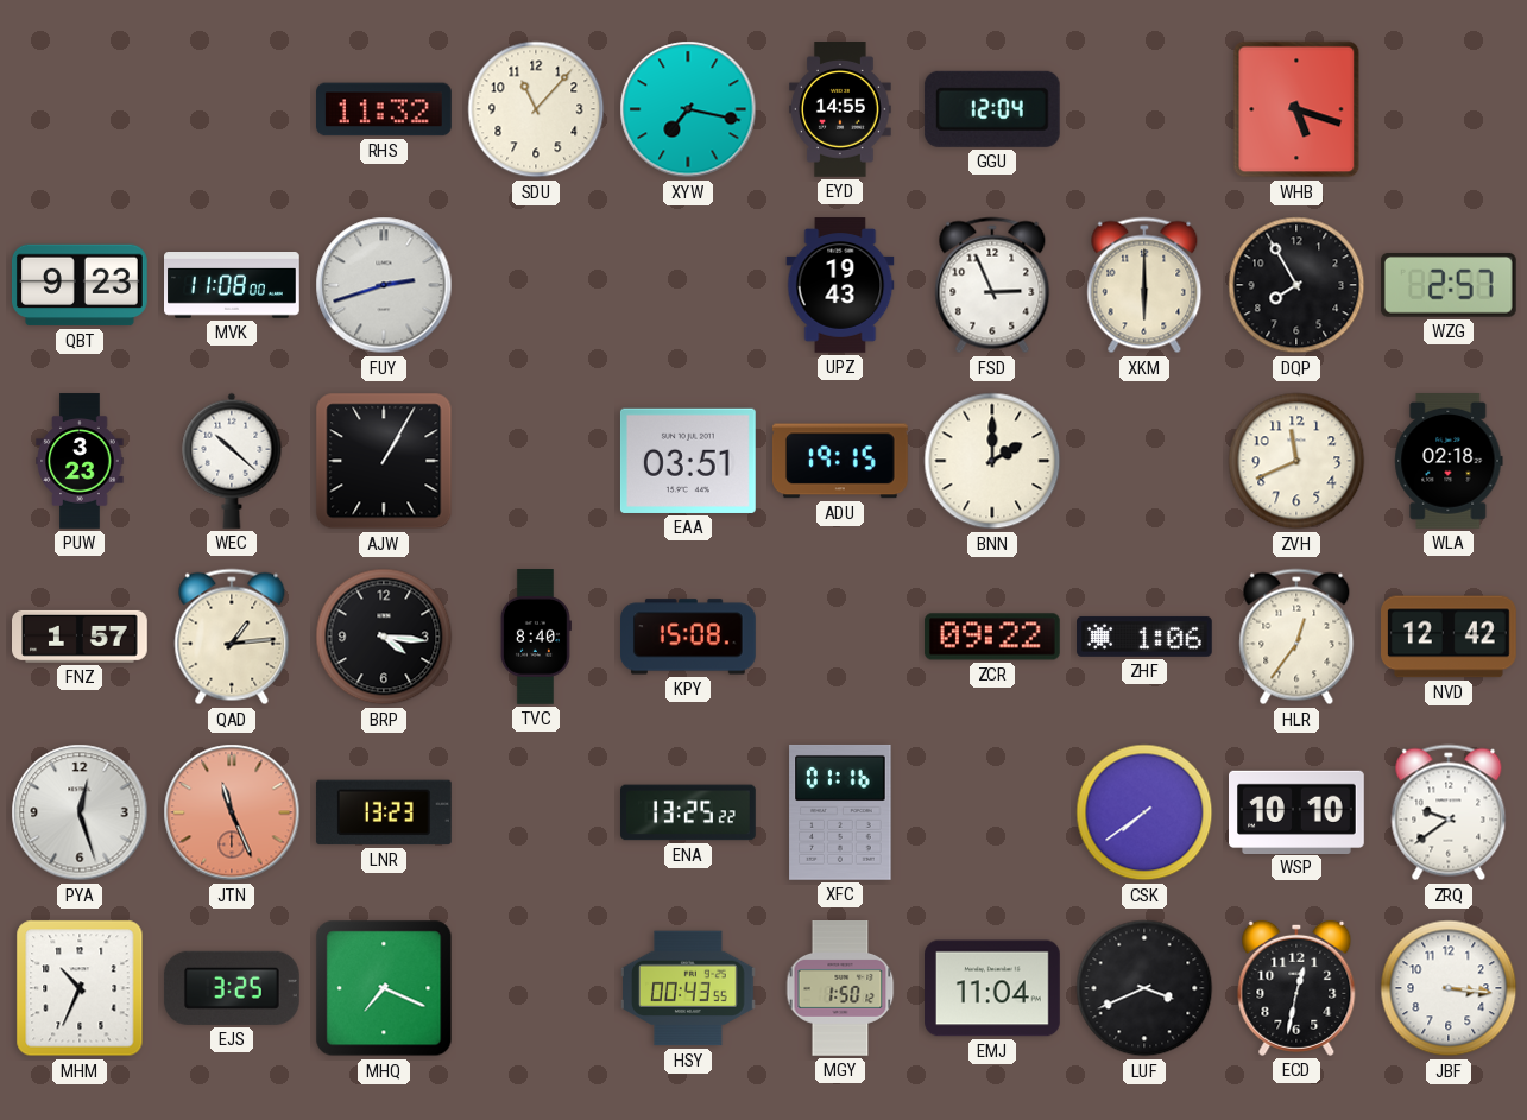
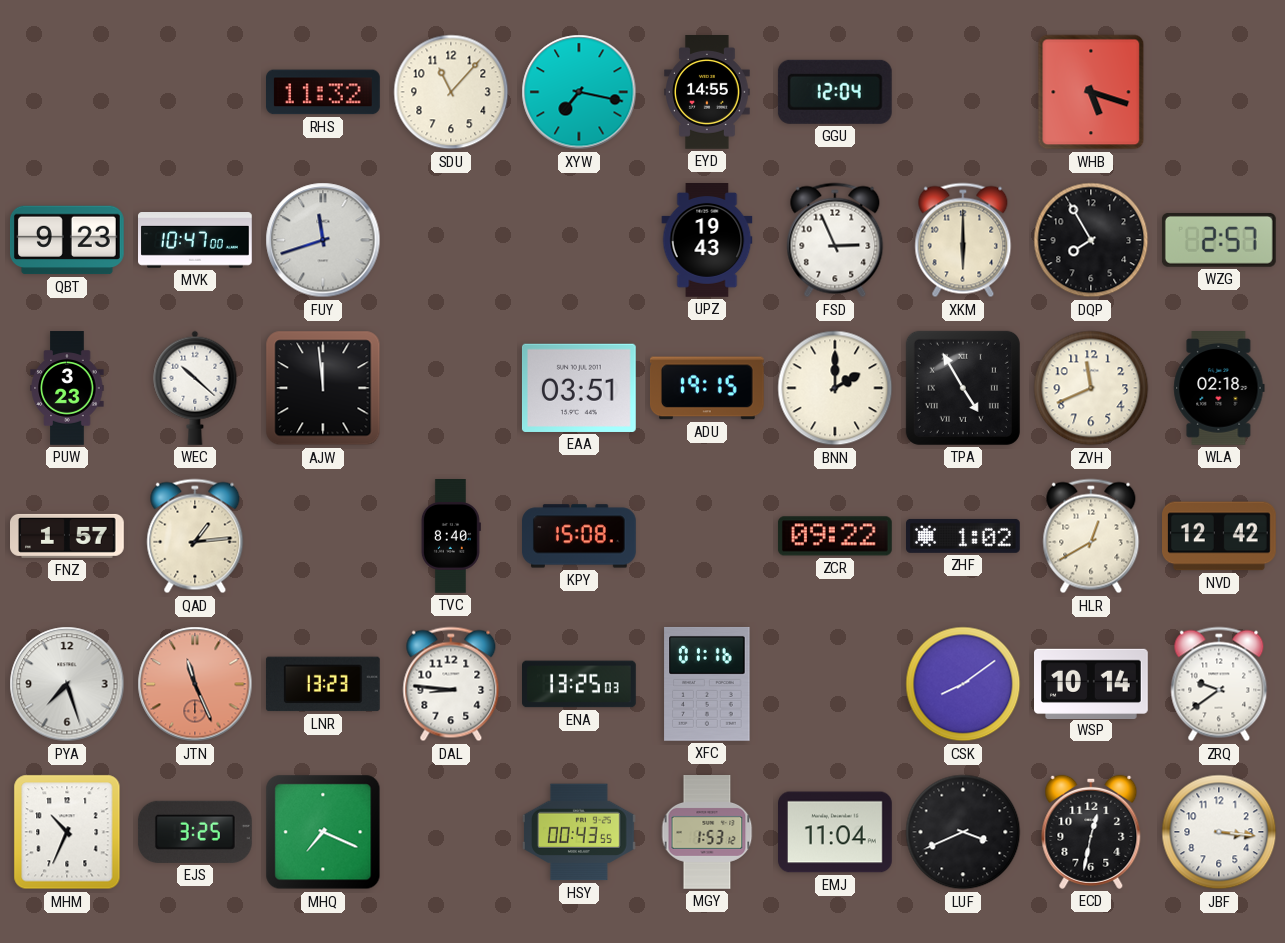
MVK: 11:08 -> 10:47
FUY: 2:42 -> 11:42
AJW: 1:05 -> 11:59
TPA: none -> 4:55
BRP: 4:16 -> none
ZHF: 1:06 -> 1:02
HLR: 12:36 -> 12:40
PYA: 12:27 -> 7:27
DAL: none -> 8:46
ENA: 13:25:22 -> 13:25:03
CSK: 7:39 -> 8:09
WSP: 10:10 -> 10:14
MGY: 1:50 -> 1:53
